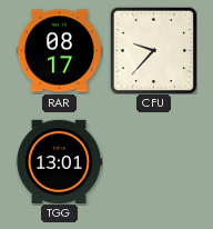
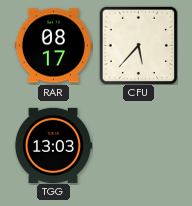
CFU: 9:37 -> 5:37
TGG: 13:01 -> 13:03
